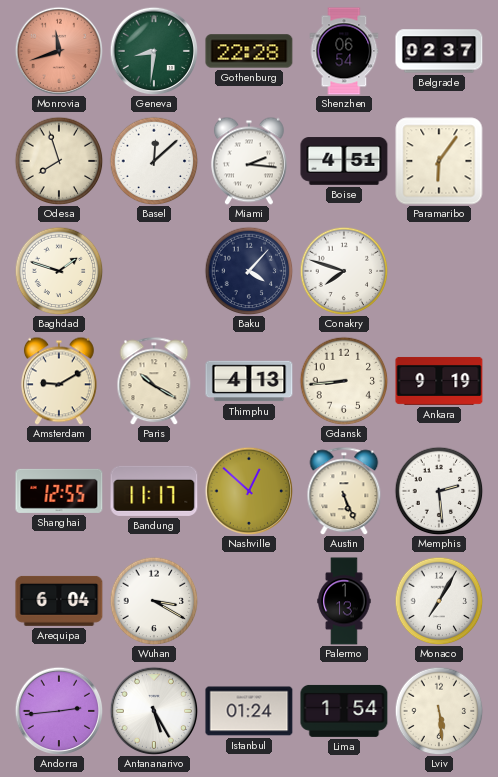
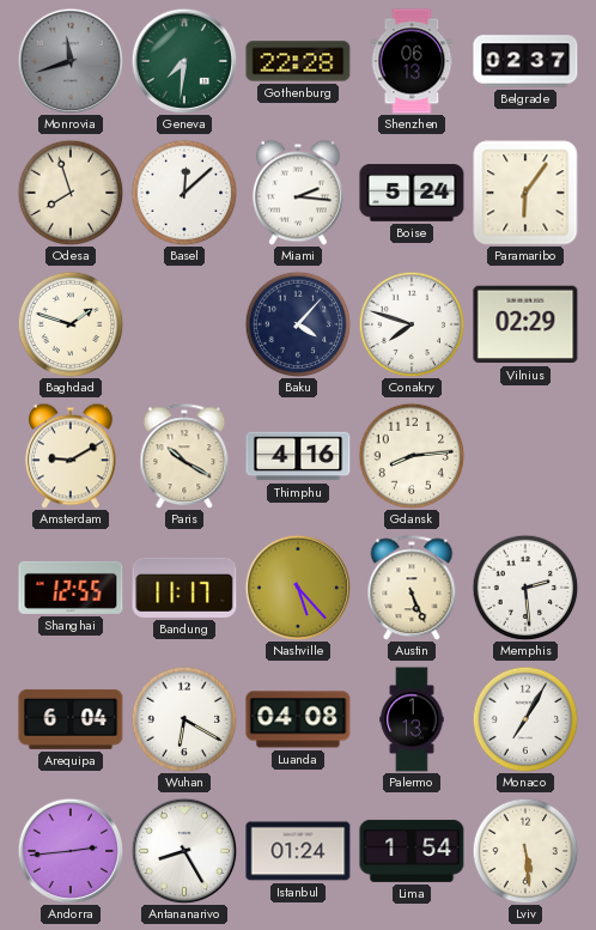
Monrovia dial: salmon -> grey
Geneva: 8:31 -> 7:31
Shenzhen: 06:54 -> 06:13
Boise: 4:51 -> 5:24
Vilnius: none -> 02:29
Thimphu: 4:13 -> 4:16
Gdansk: 8:44 -> 8:14
Ankara: 9:19 -> none
Nashville: 12:52 -> 5:23
Wuhan: 3:20 -> 6:20
Luanda: none -> 04:08
Antananarivo: 5:25 -> 8:25
